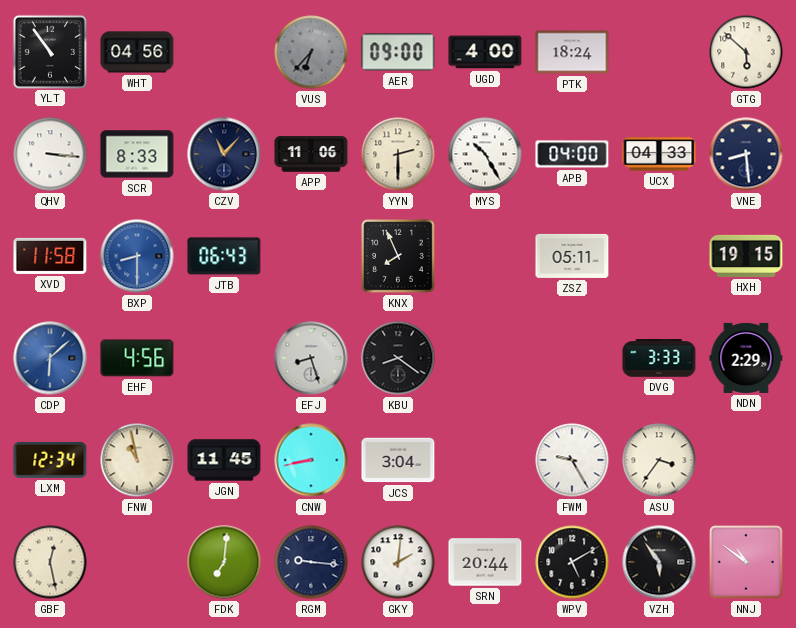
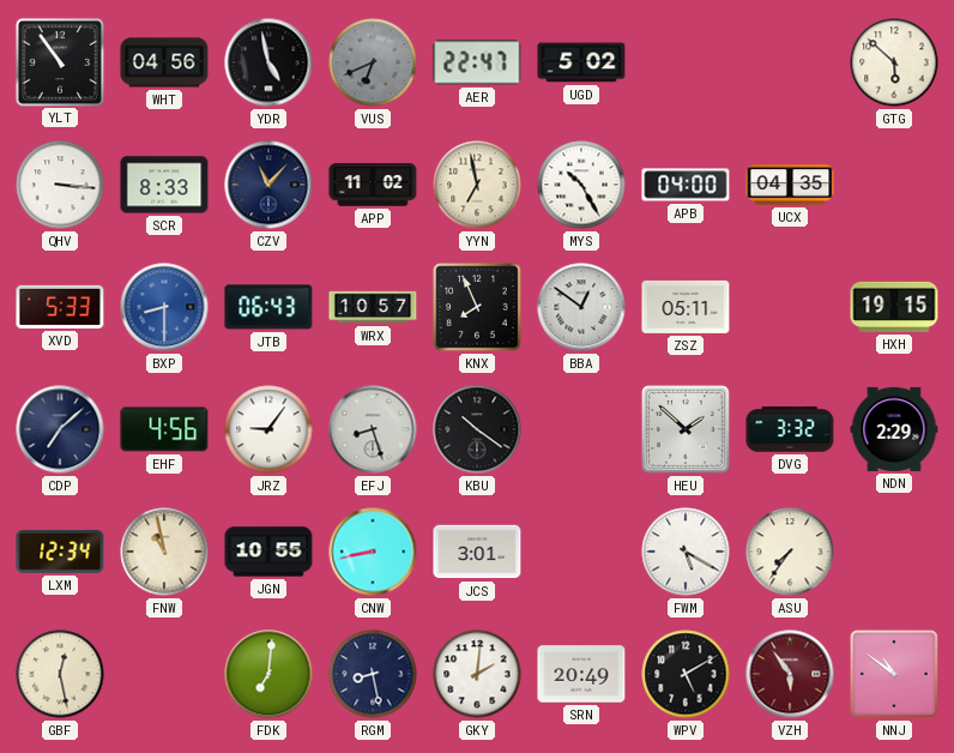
YDR: none -> 4:58
VUS: 6:37 -> 6:41
AER: 09:00 -> 22:47
UGD: 4:00 -> 5:02
PTK: 18:24 -> none
APP: 11:06 -> 11:02
YYN: 2:30 -> 6:58
UCX: 04:33 -> 04:35
VNE: 8:29 -> none
XVD: 11:58 -> 5:33
WRX: none -> 10:57
BBA: none -> 12:51
CDP: 6:08 -> 7:08
CDP dial: blue -> navy
JRZ: none -> 9:06
KBU: 8:21 -> 10:21
HEU: none -> 1:52
DVG: 3:33 -> 3:32
JGN: 11:45 -> 10:55
JCS: 3:04 -> 3:01
FWM: 9:25 -> 5:20
ASU: 3:36 -> 7:36
RGM: 9:16 -> 8:28
SRN: 20:44 -> 20:49
VZH dial: black -> burgundy
